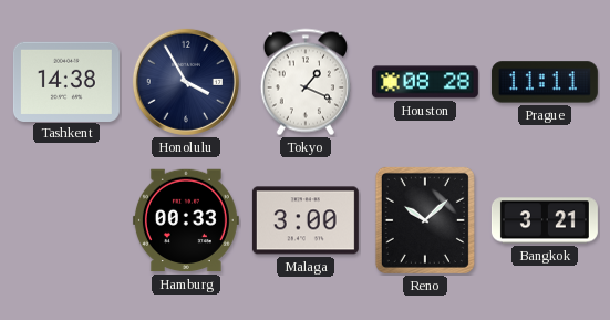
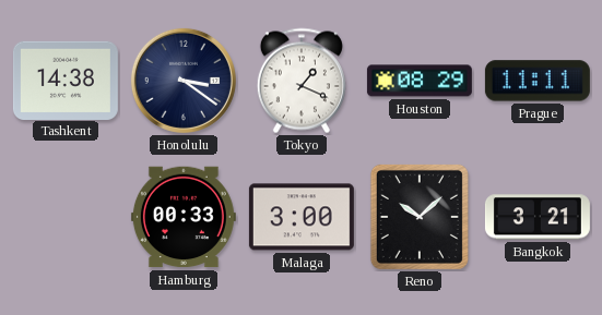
Honolulu: 3:55 -> 3:21
Houston: 08:28 -> 08:29
